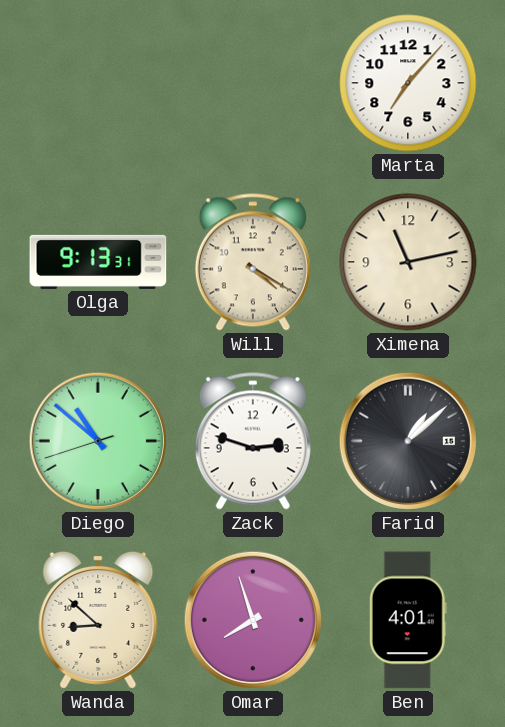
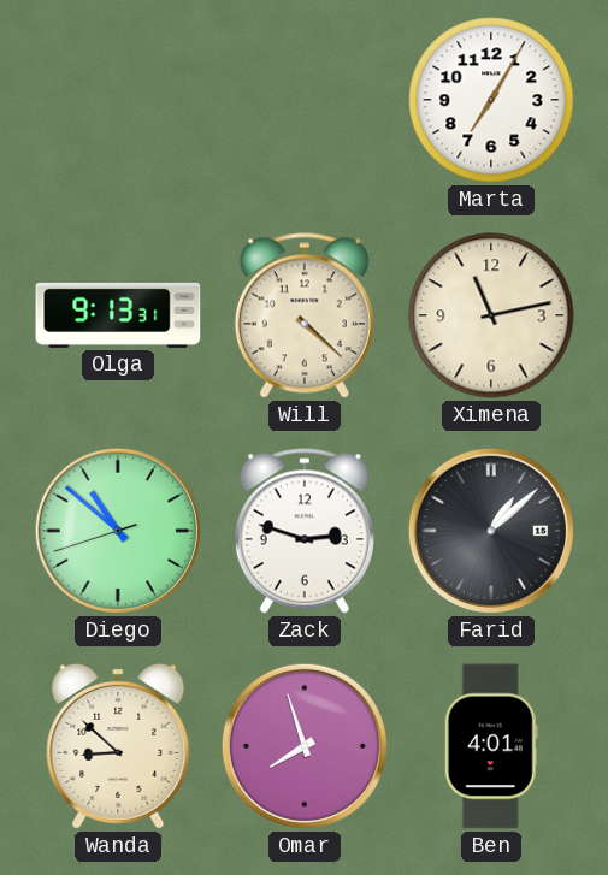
Marta: 7:07 -> 7:05
Will: 4:20 -> 4:22
